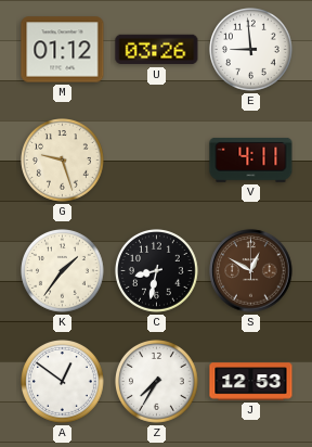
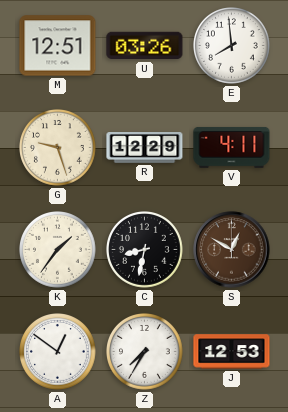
M: 01:12 -> 12:51
E: 8:59 -> 7:59
R: none -> 12:29
